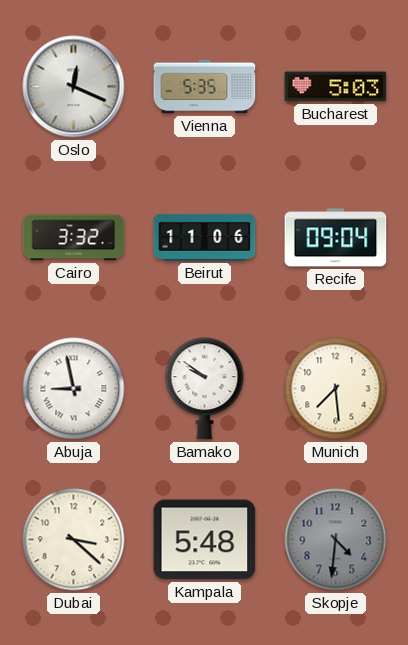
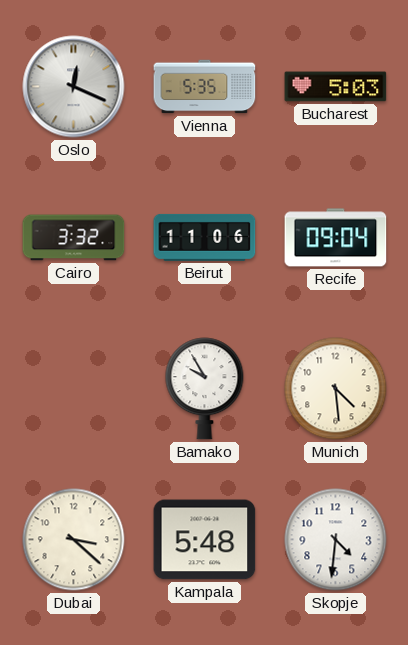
Abuja: 8:58 -> none
Bamako: 9:51 -> 9:55
Munich: 7:29 -> 4:29
Skopje dial: grey -> white
